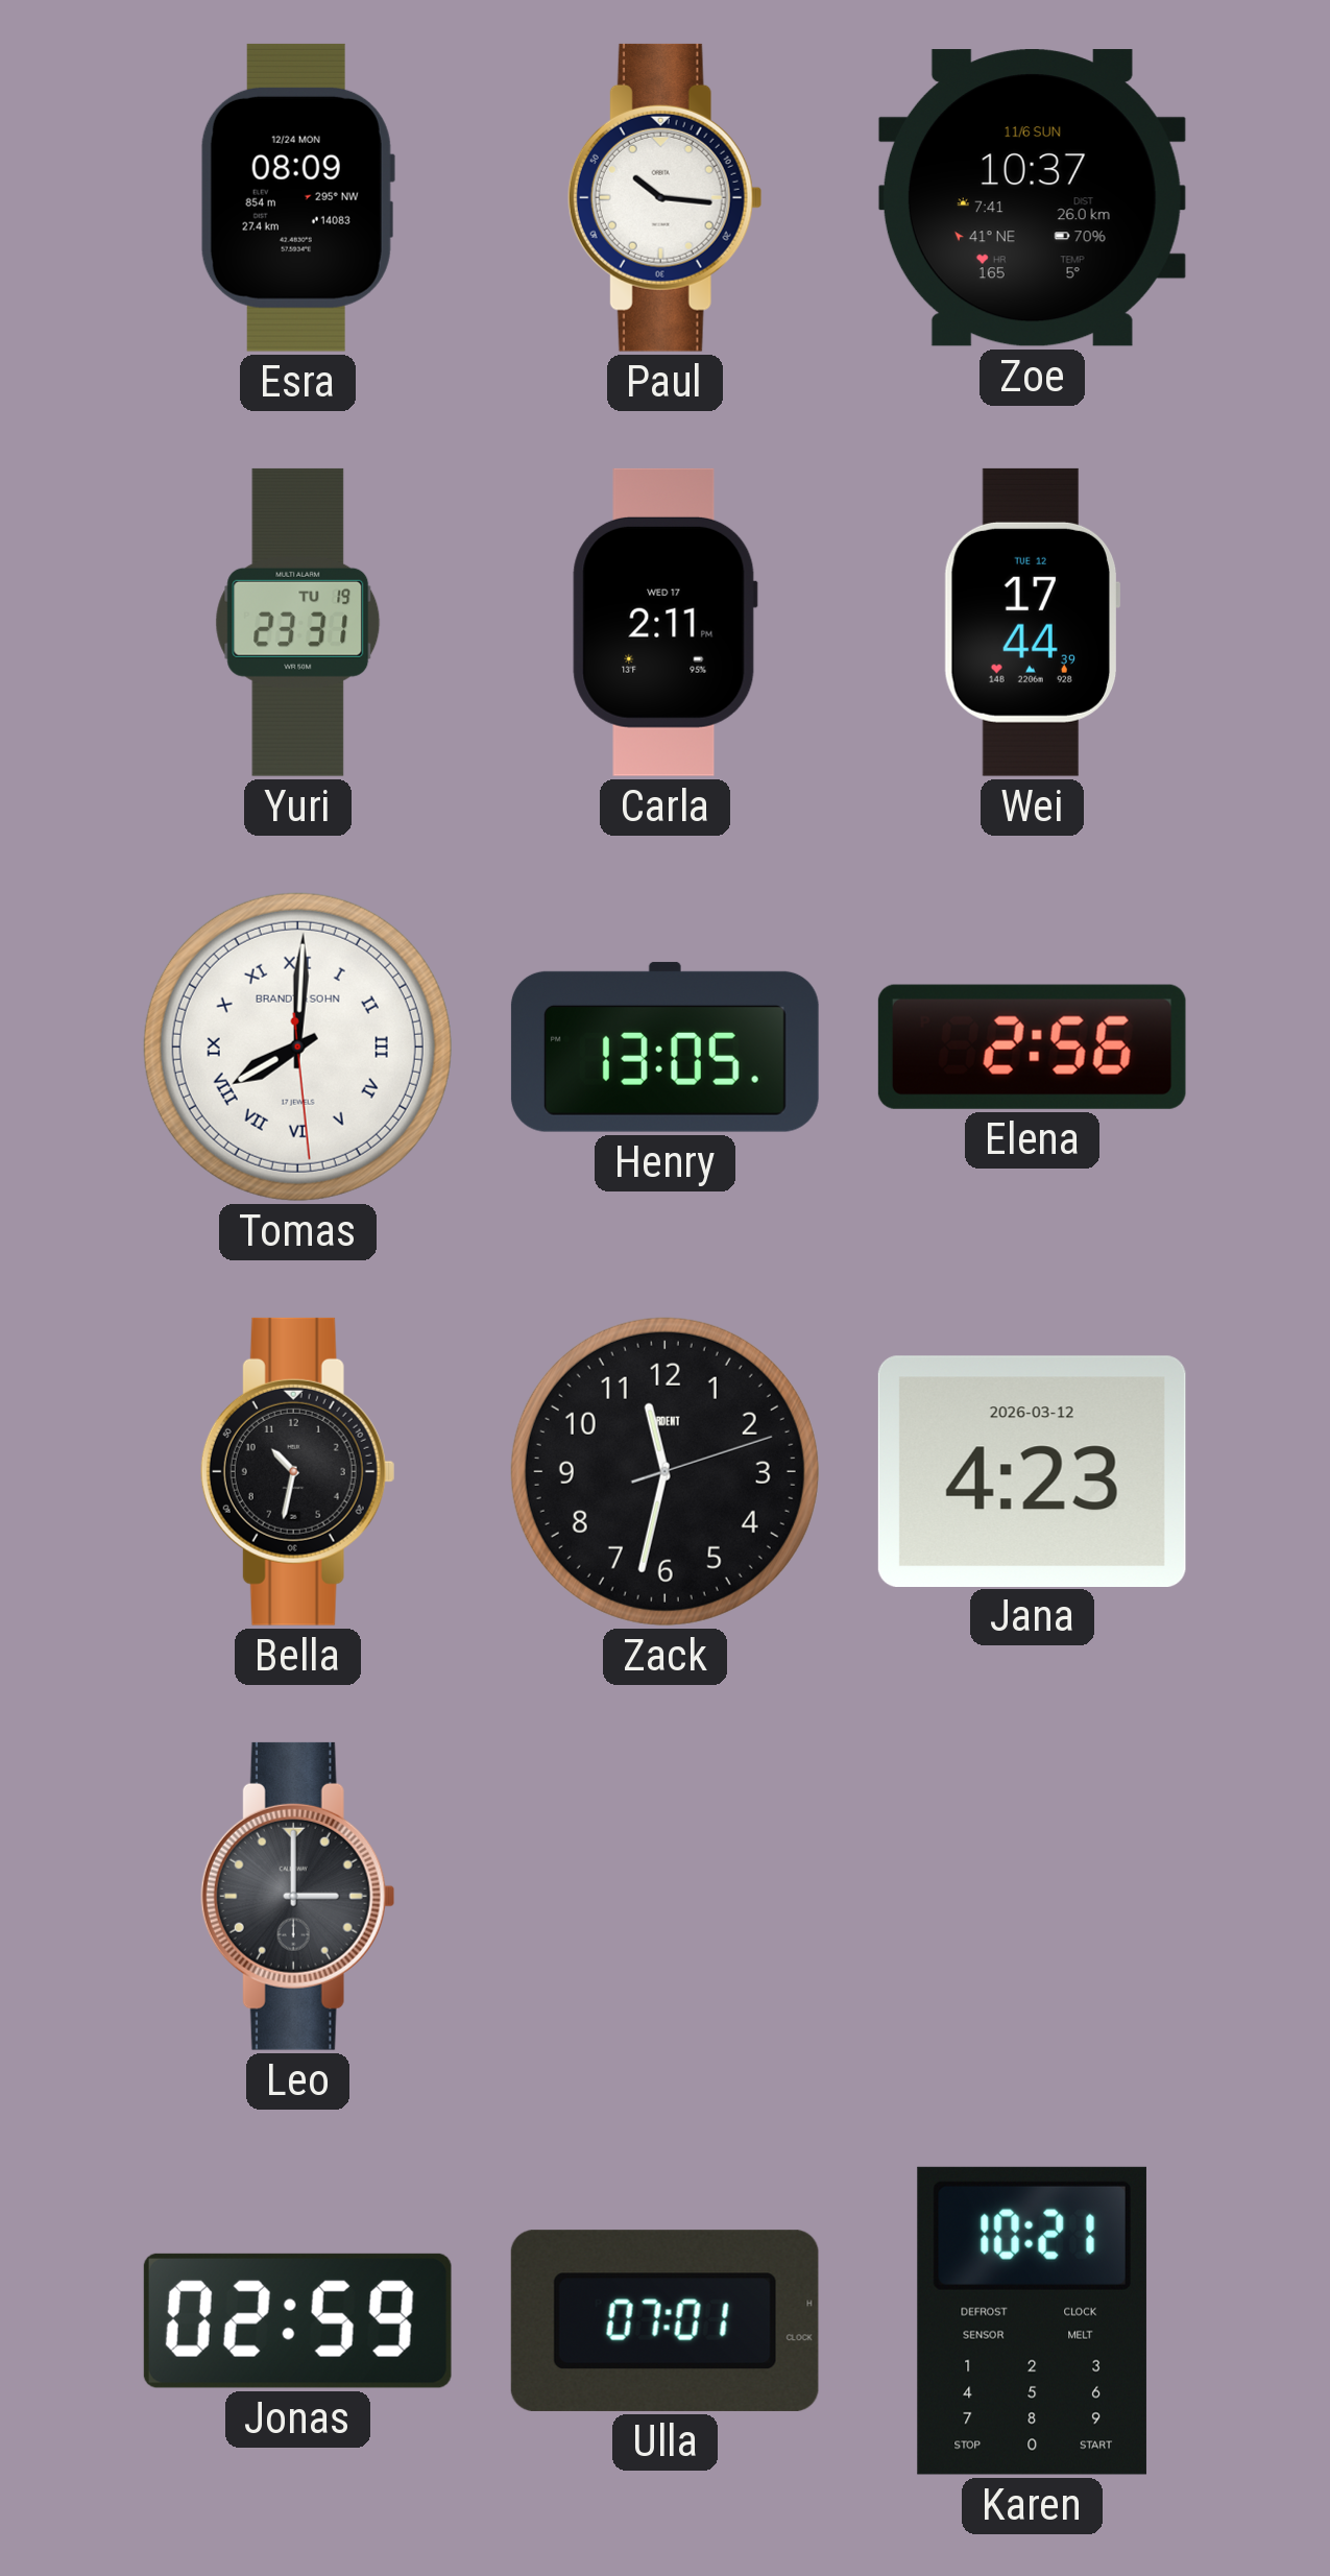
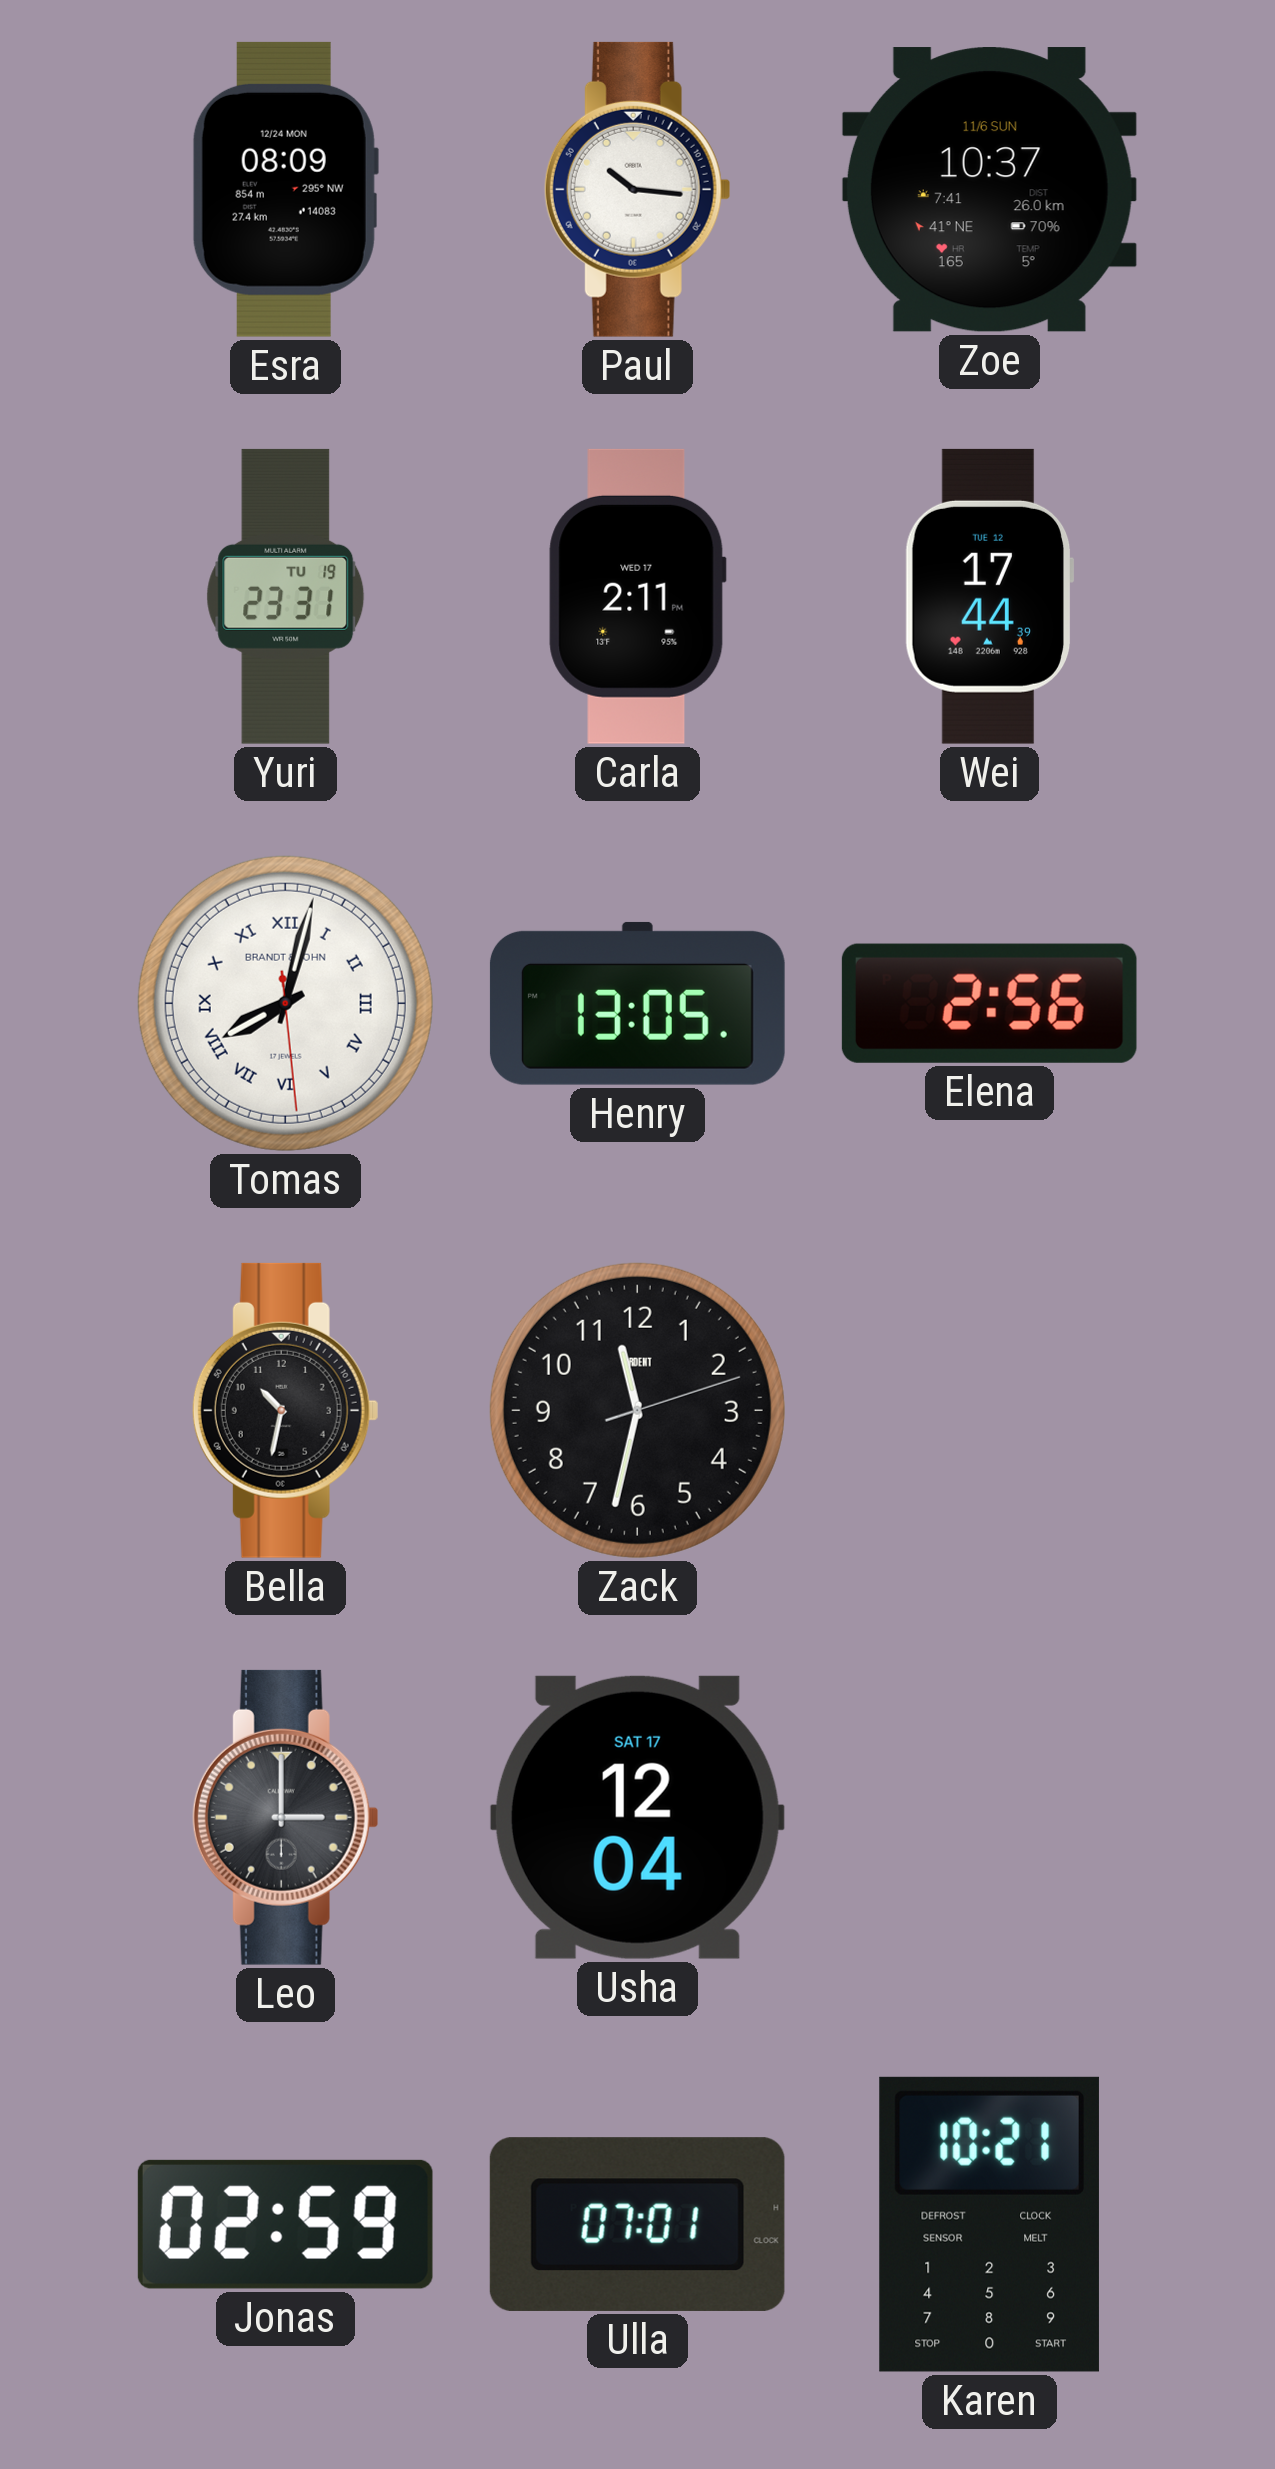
Tomas: 8:00 -> 8:02
Jana: 4:23 -> none
Usha: none -> 12:04
